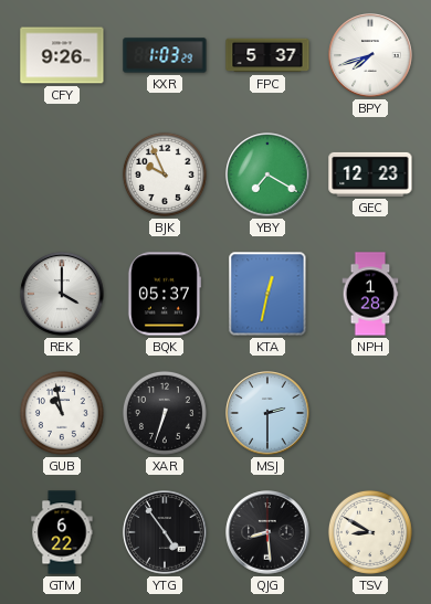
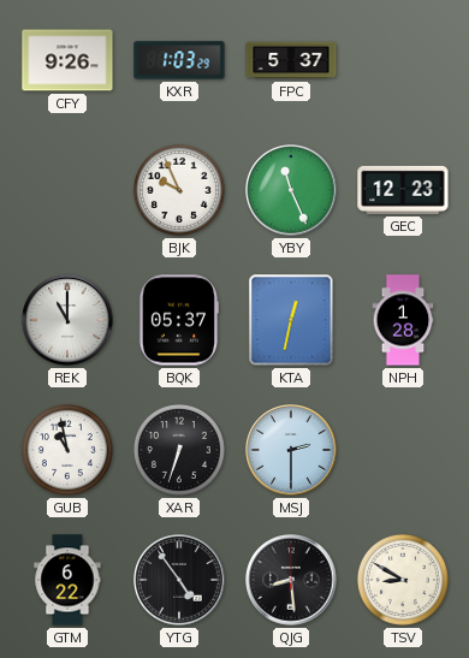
BPY: 7:42 -> none
YBY: 7:20 -> 11:26
REK: 4:00 -> 11:00
